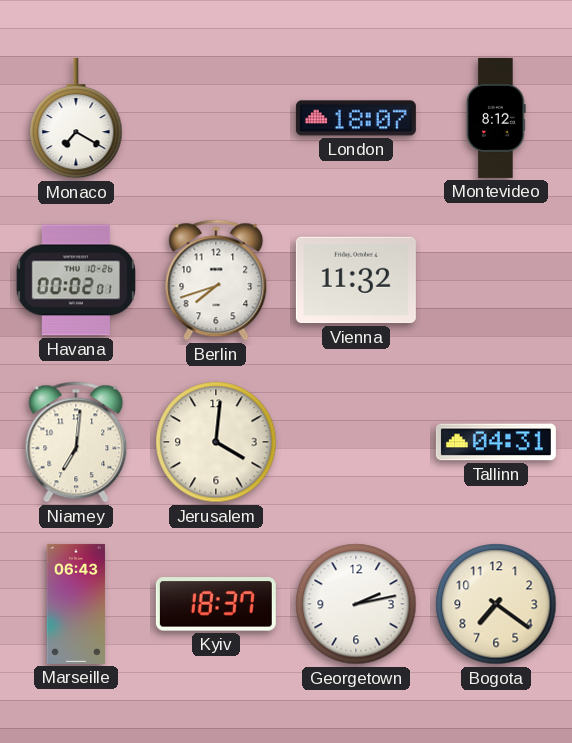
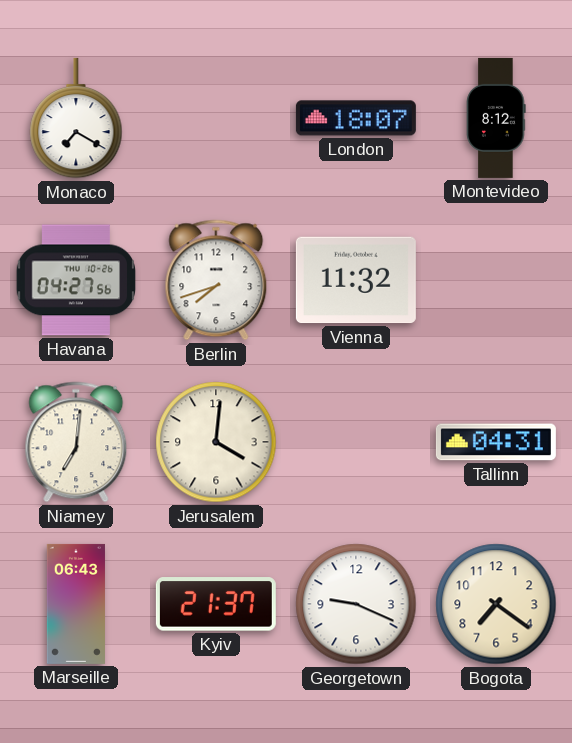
Havana: 00:02 -> 04:27
Kyiv: 18:37 -> 21:37
Georgetown: 2:13 -> 9:19
